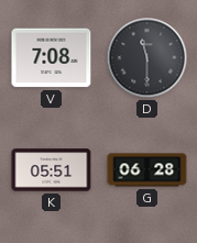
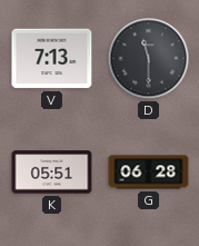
V: 7:08 -> 7:13
